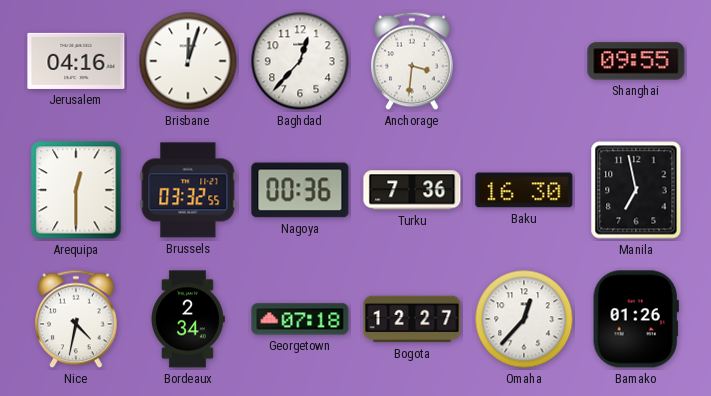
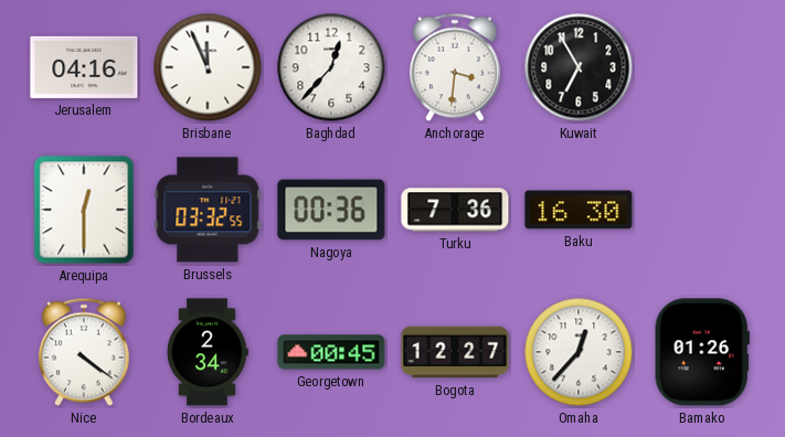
Brisbane: 12:03 -> 11:56
Kuwait: none -> 6:55
Shanghai: 09:55 -> none
Manila: 6:58 -> none
Nice: 4:32 -> 4:21
Georgetown: 07:18 -> 00:45
